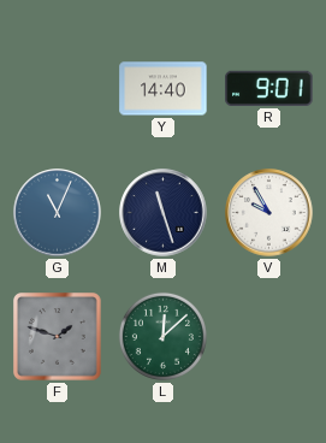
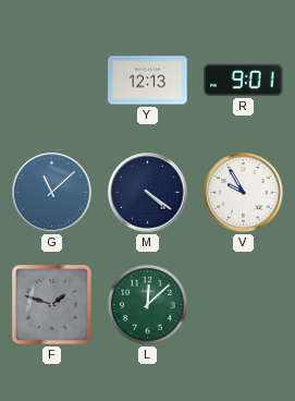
Y: 14:40 -> 12:13
G: 11:04 -> 11:08
M: 11:27 -> 4:21
